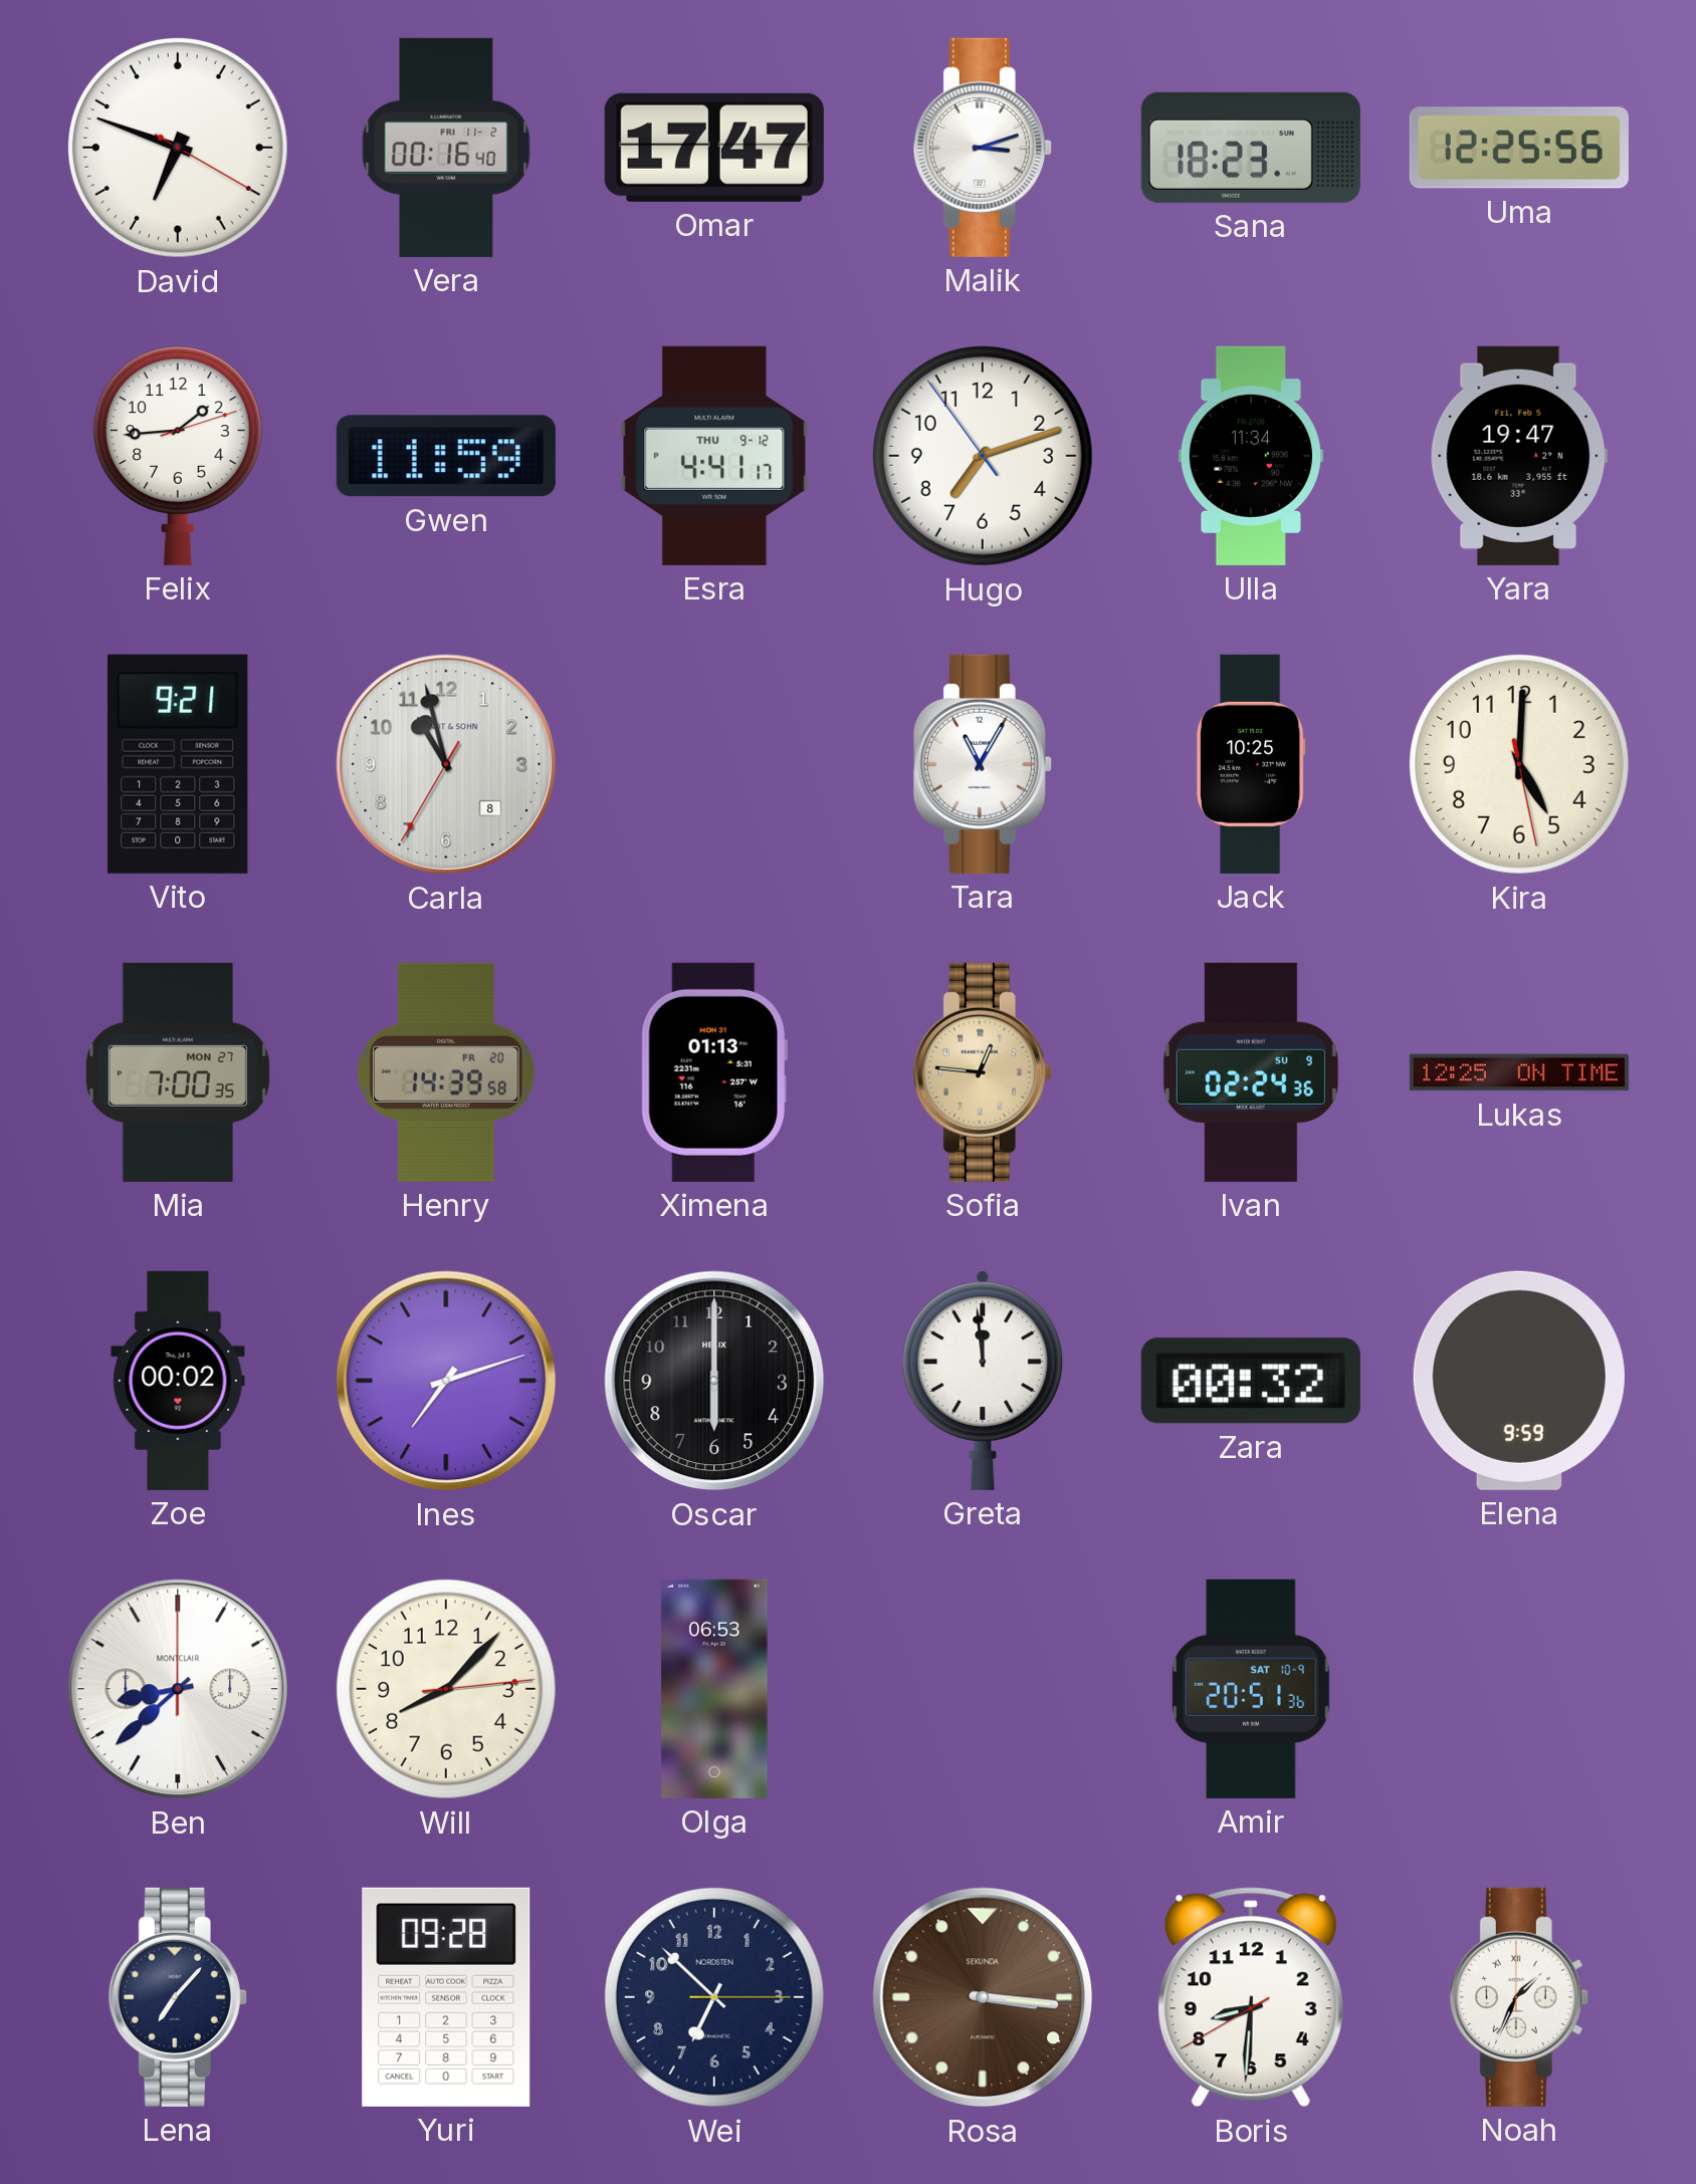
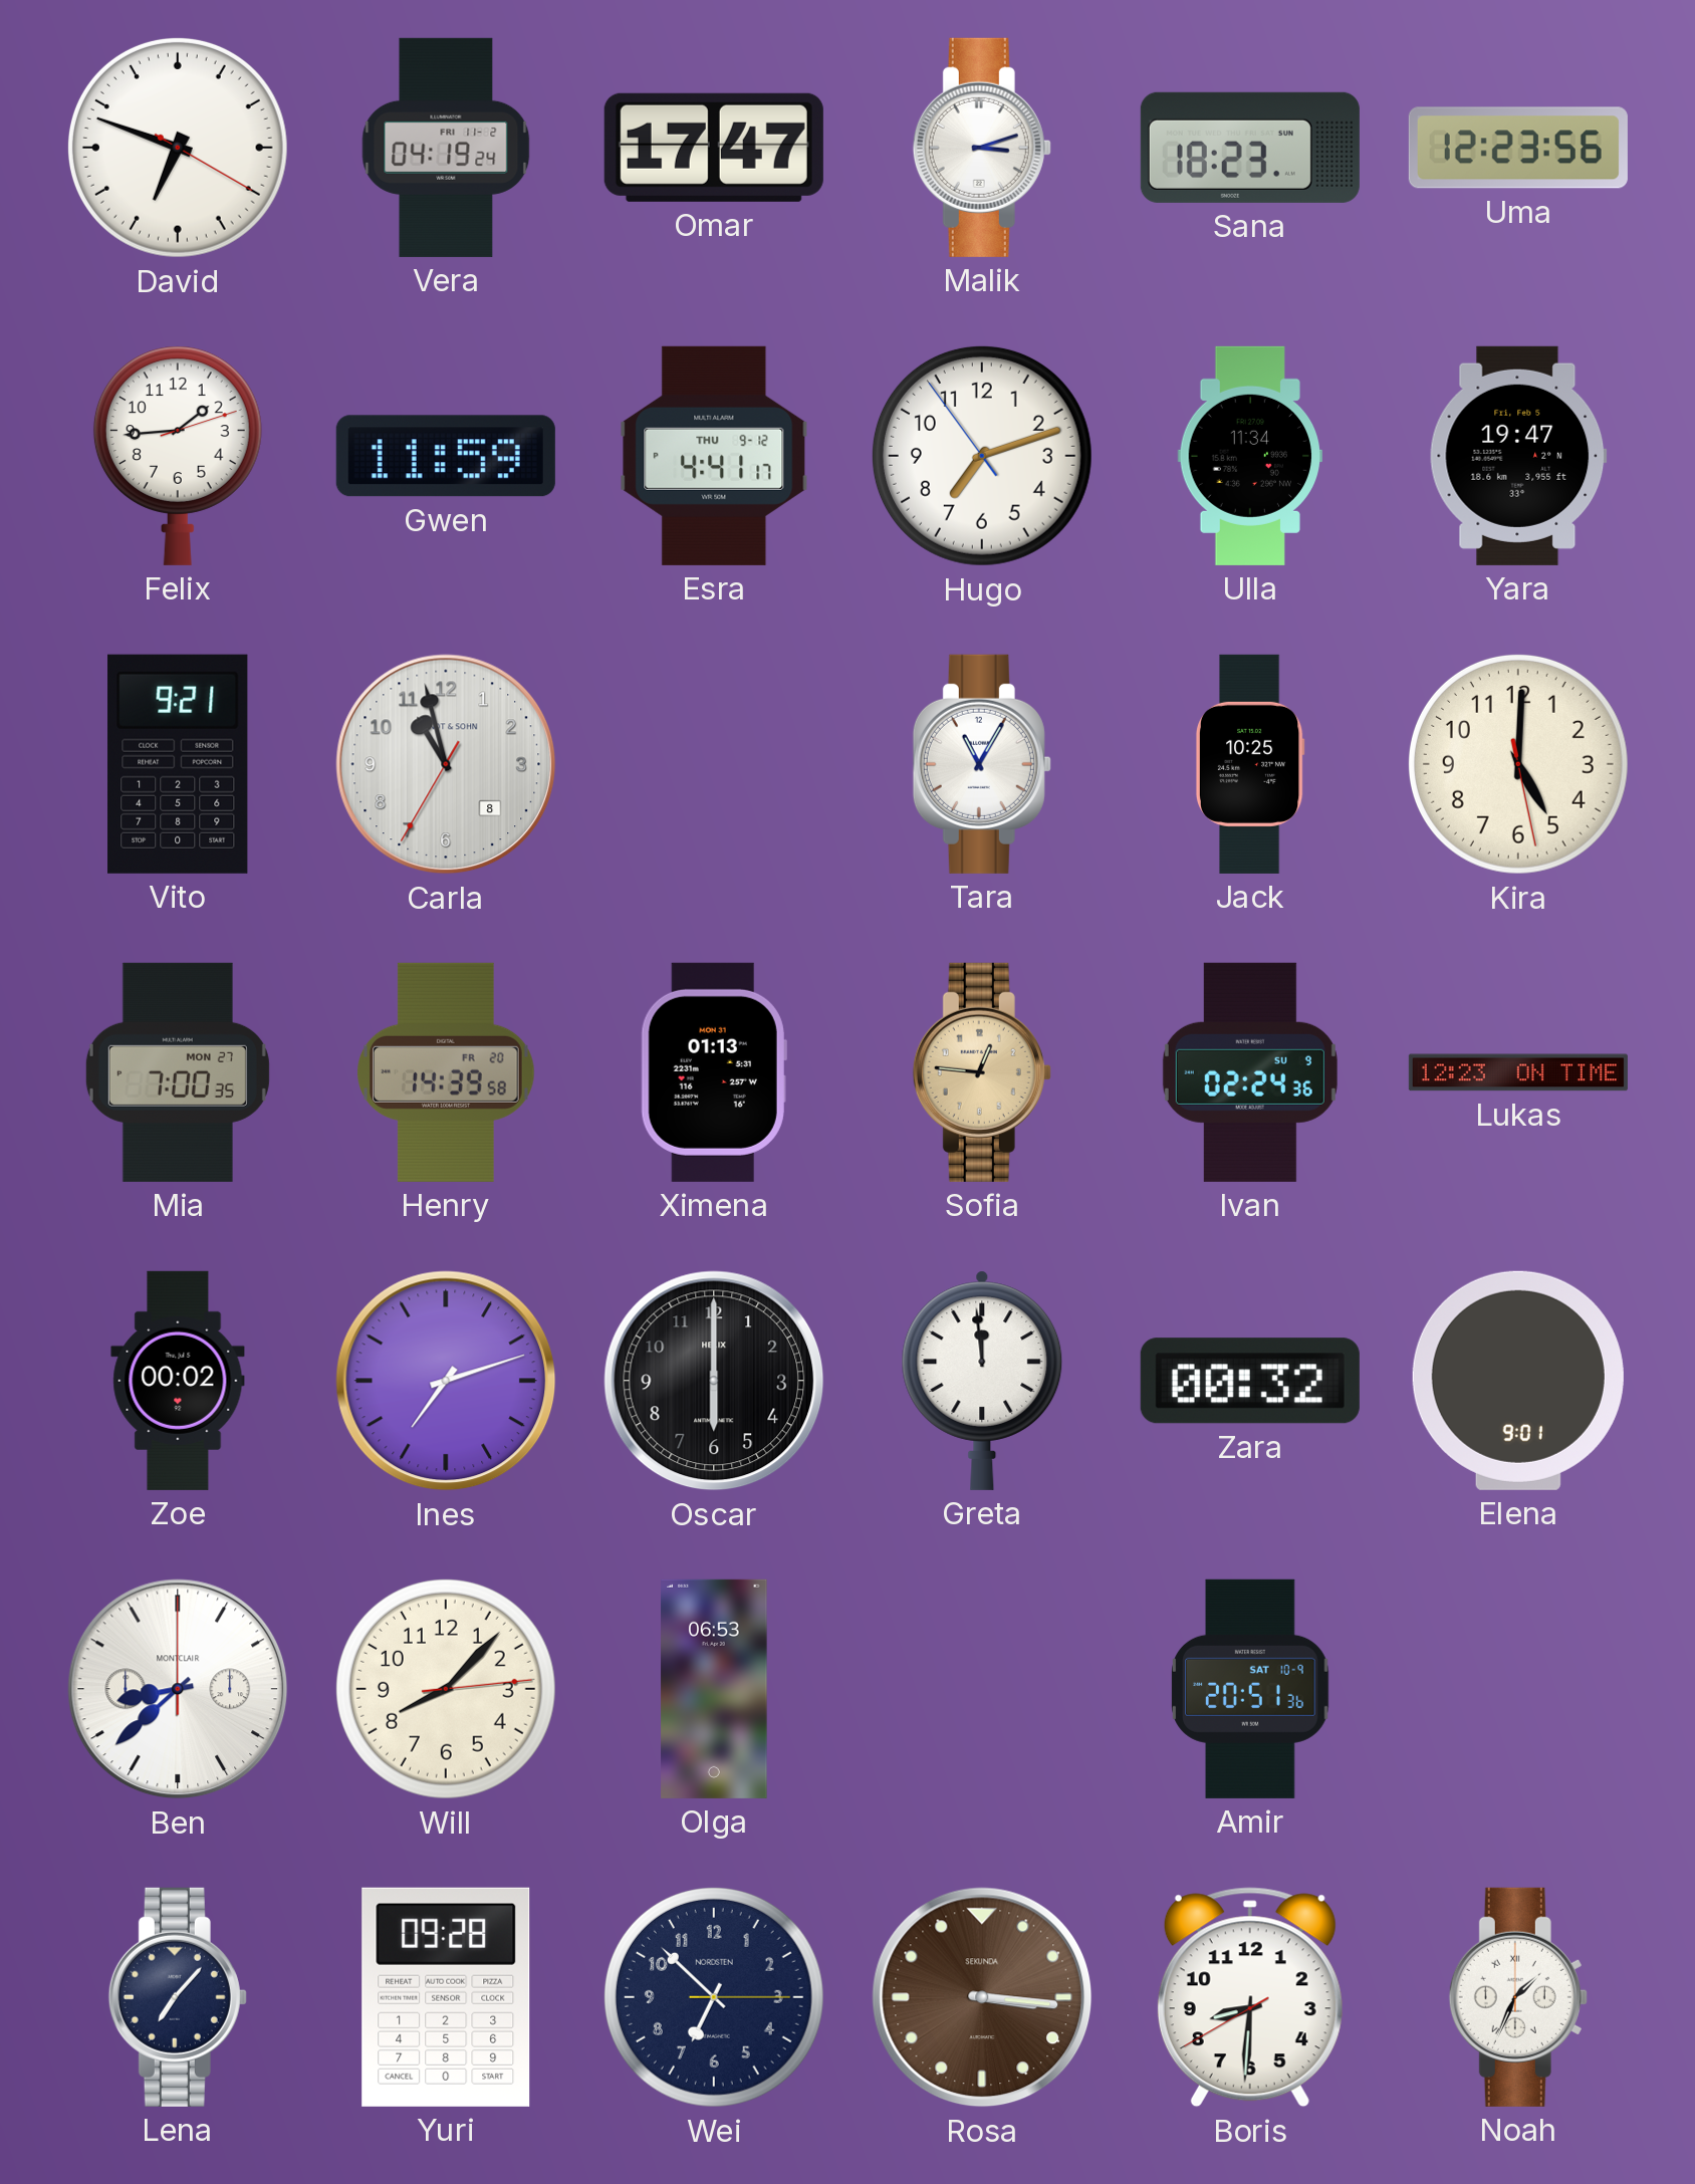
Vera: 00:16 -> 04:19
Uma: 12:25 -> 12:23
Lukas: 12:25 -> 12:23
Elena: 9:59 -> 9:01
